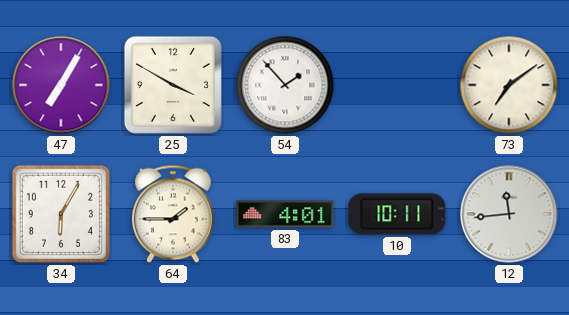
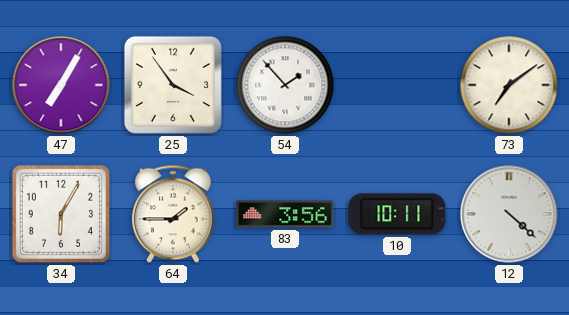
25: 3:50 -> 3:54
83: 4:01 -> 3:56
12: 11:44 -> 4:22
